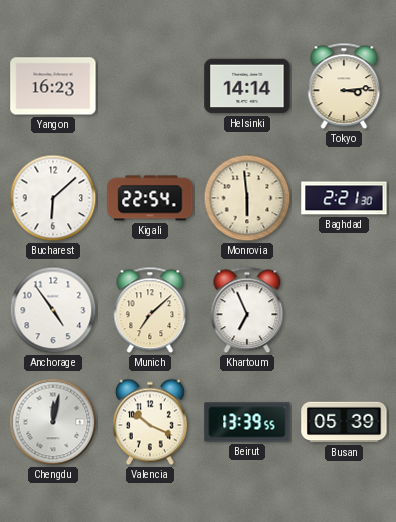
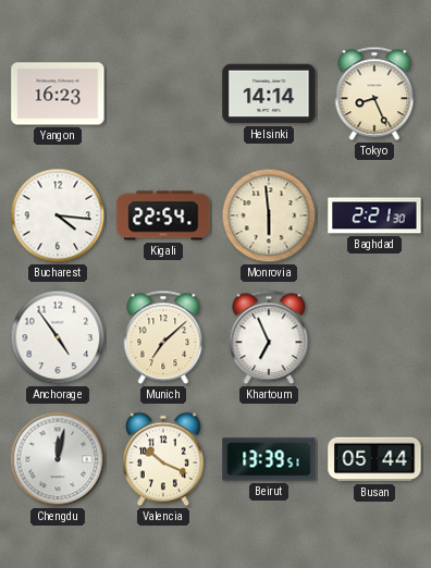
Tokyo: 3:14 -> 8:26
Bucharest: 6:08 -> 4:16
Beirut: 13:39:55 -> 13:39:51
Busan: 05:39 -> 05:44
